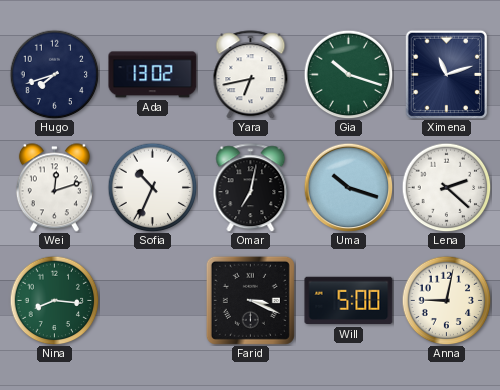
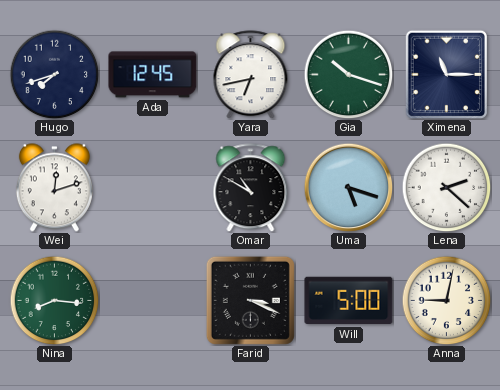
Ada: 13:02 -> 12:45
Ximena: 11:12 -> 11:15
Sofia: 10:34 -> none
Omar: 7:02 -> 10:50
Uma: 10:18 -> 5:18
